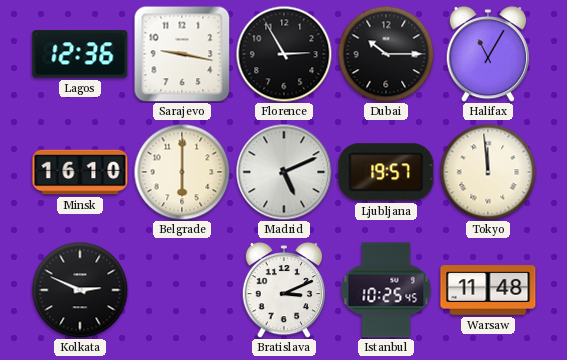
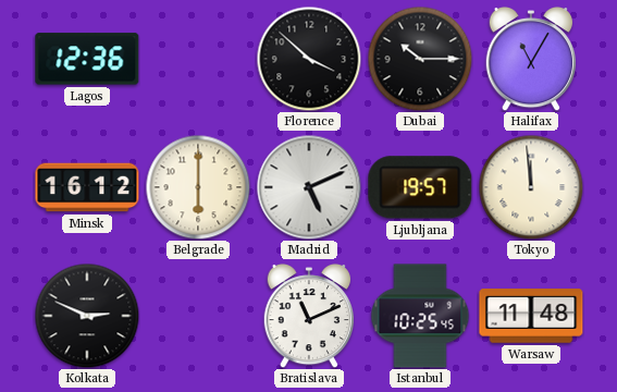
Sarajevo: 9:17 -> none
Florence: 2:55 -> 3:52
Minsk: 16:10 -> 16:12
Bratislava: 3:11 -> 11:11
